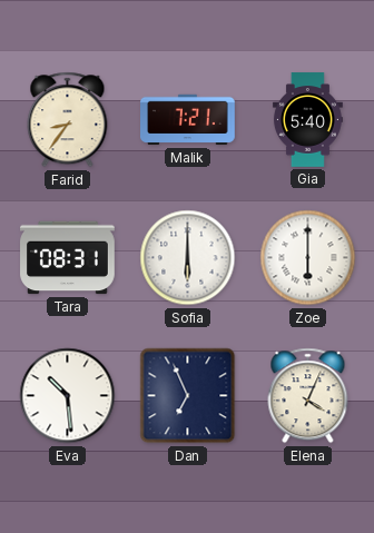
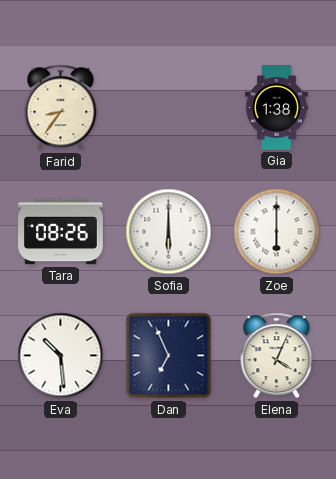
Malik: 7:21 -> none
Gia: 5:40 -> 1:38
Tara: 08:31 -> 08:26
